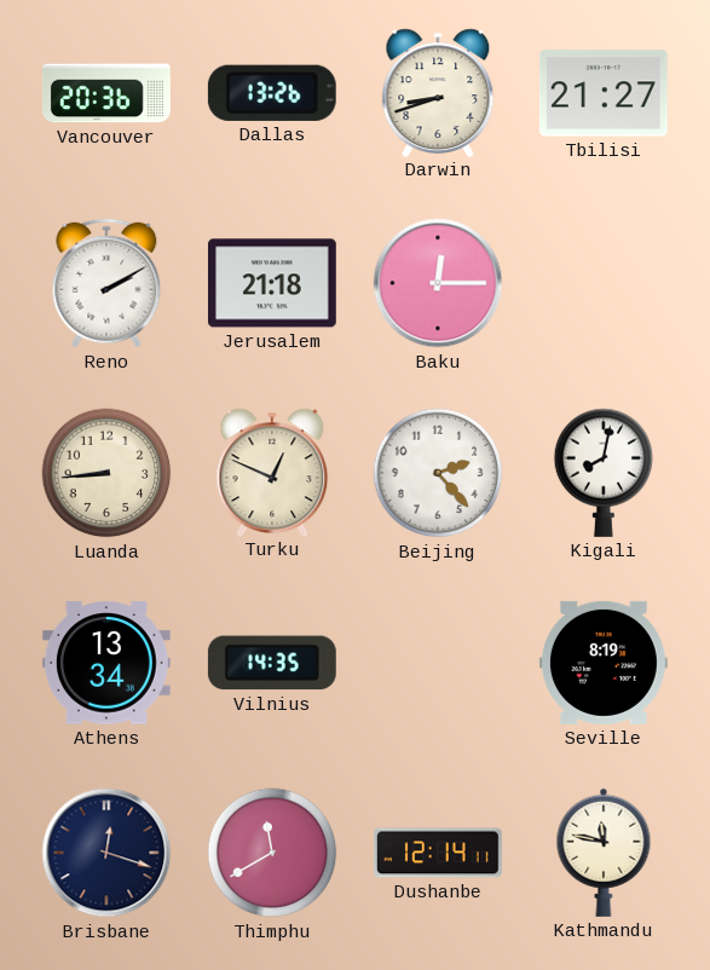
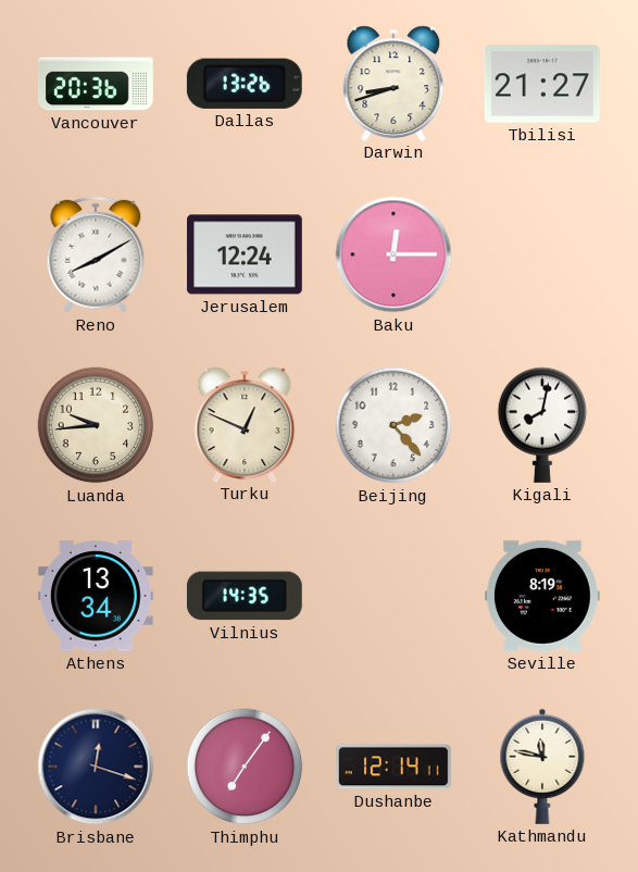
Reno: 2:10 -> 8:10
Jerusalem: 21:18 -> 12:24
Luanda: 8:44 -> 9:44
Thimphu: 11:40 -> 7:06
